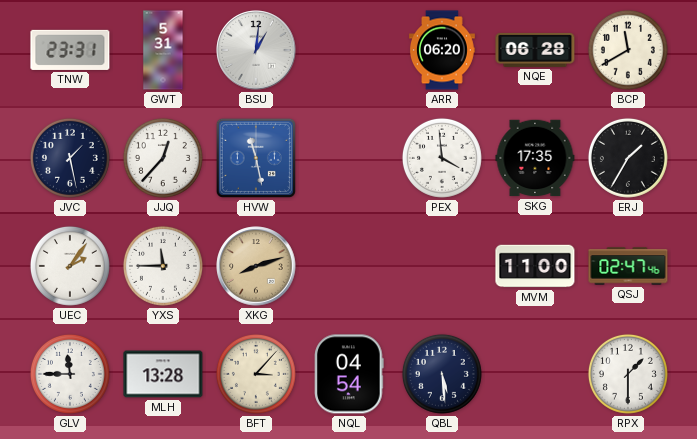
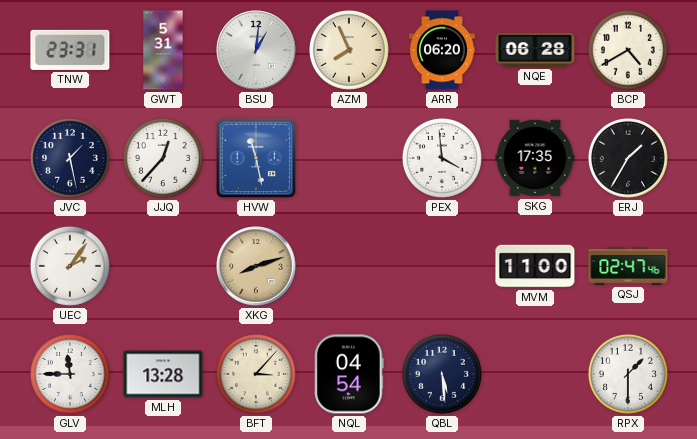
AZM: none -> 7:56
BCP: 11:40 -> 4:40
YXS: 11:45 -> none
